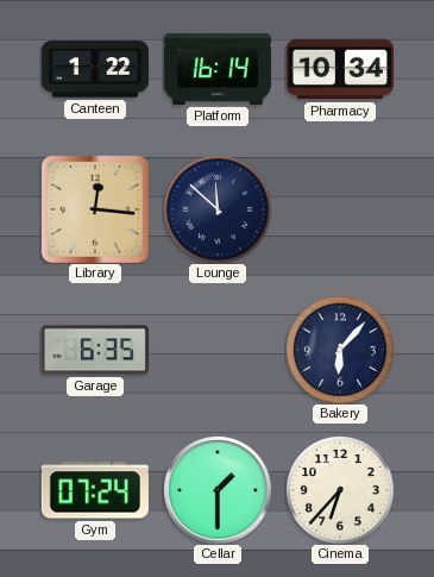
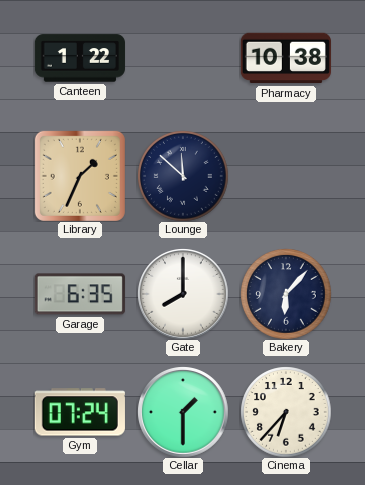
Platform: 16:14 -> none
Pharmacy: 10:34 -> 10:38
Library: 12:16 -> 1:34
Gate: none -> 8:00
